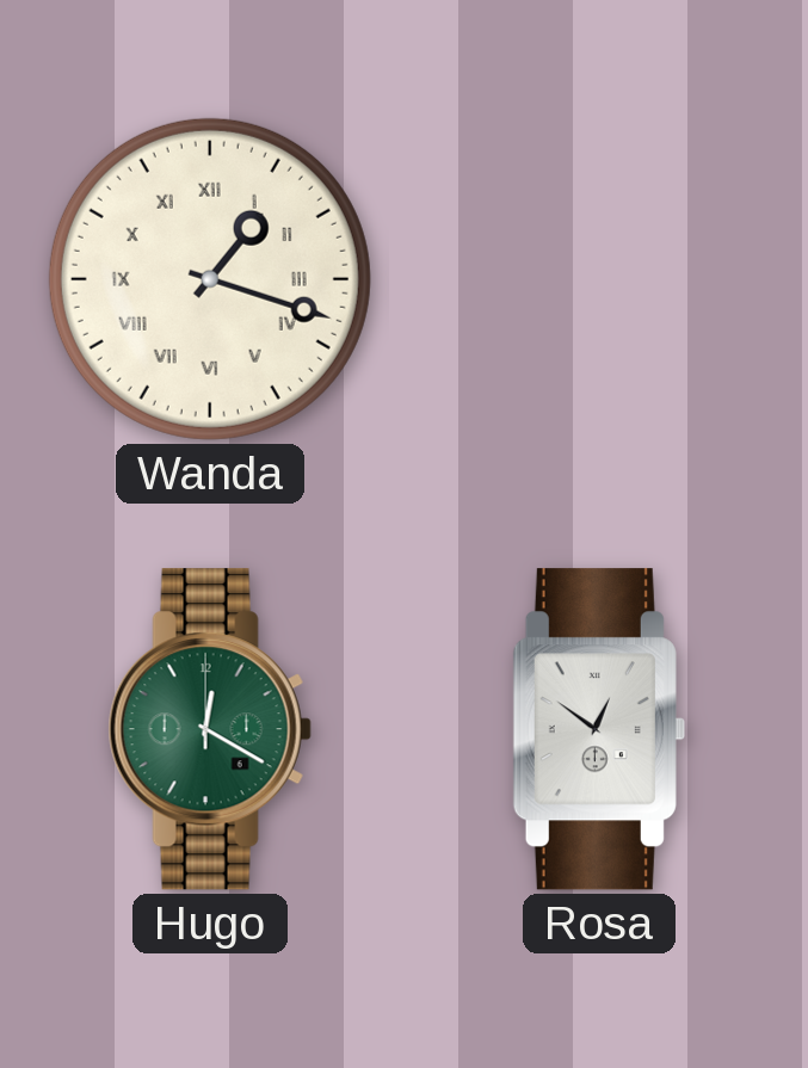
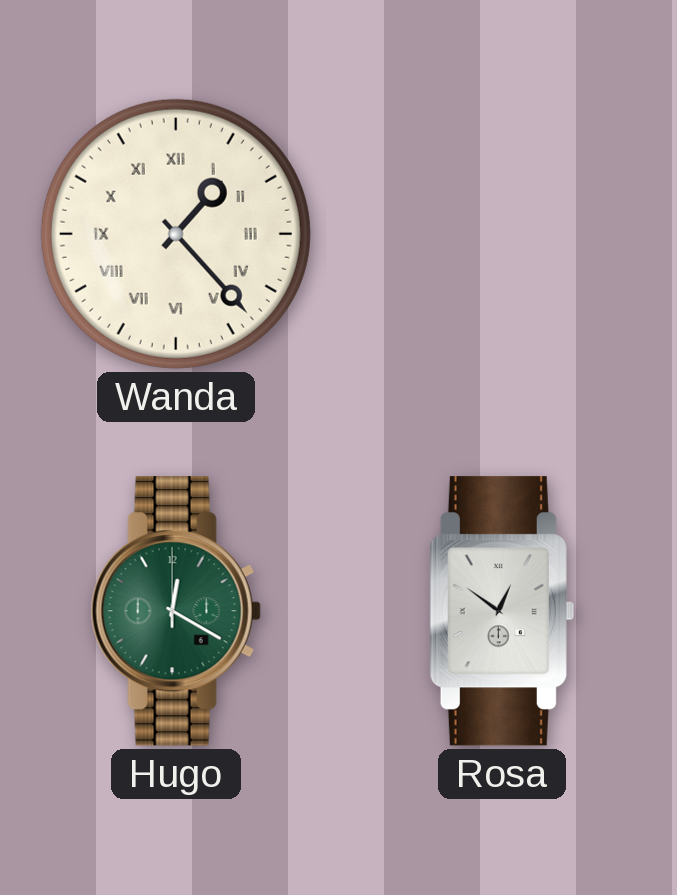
Wanda: 1:18 -> 1:23
